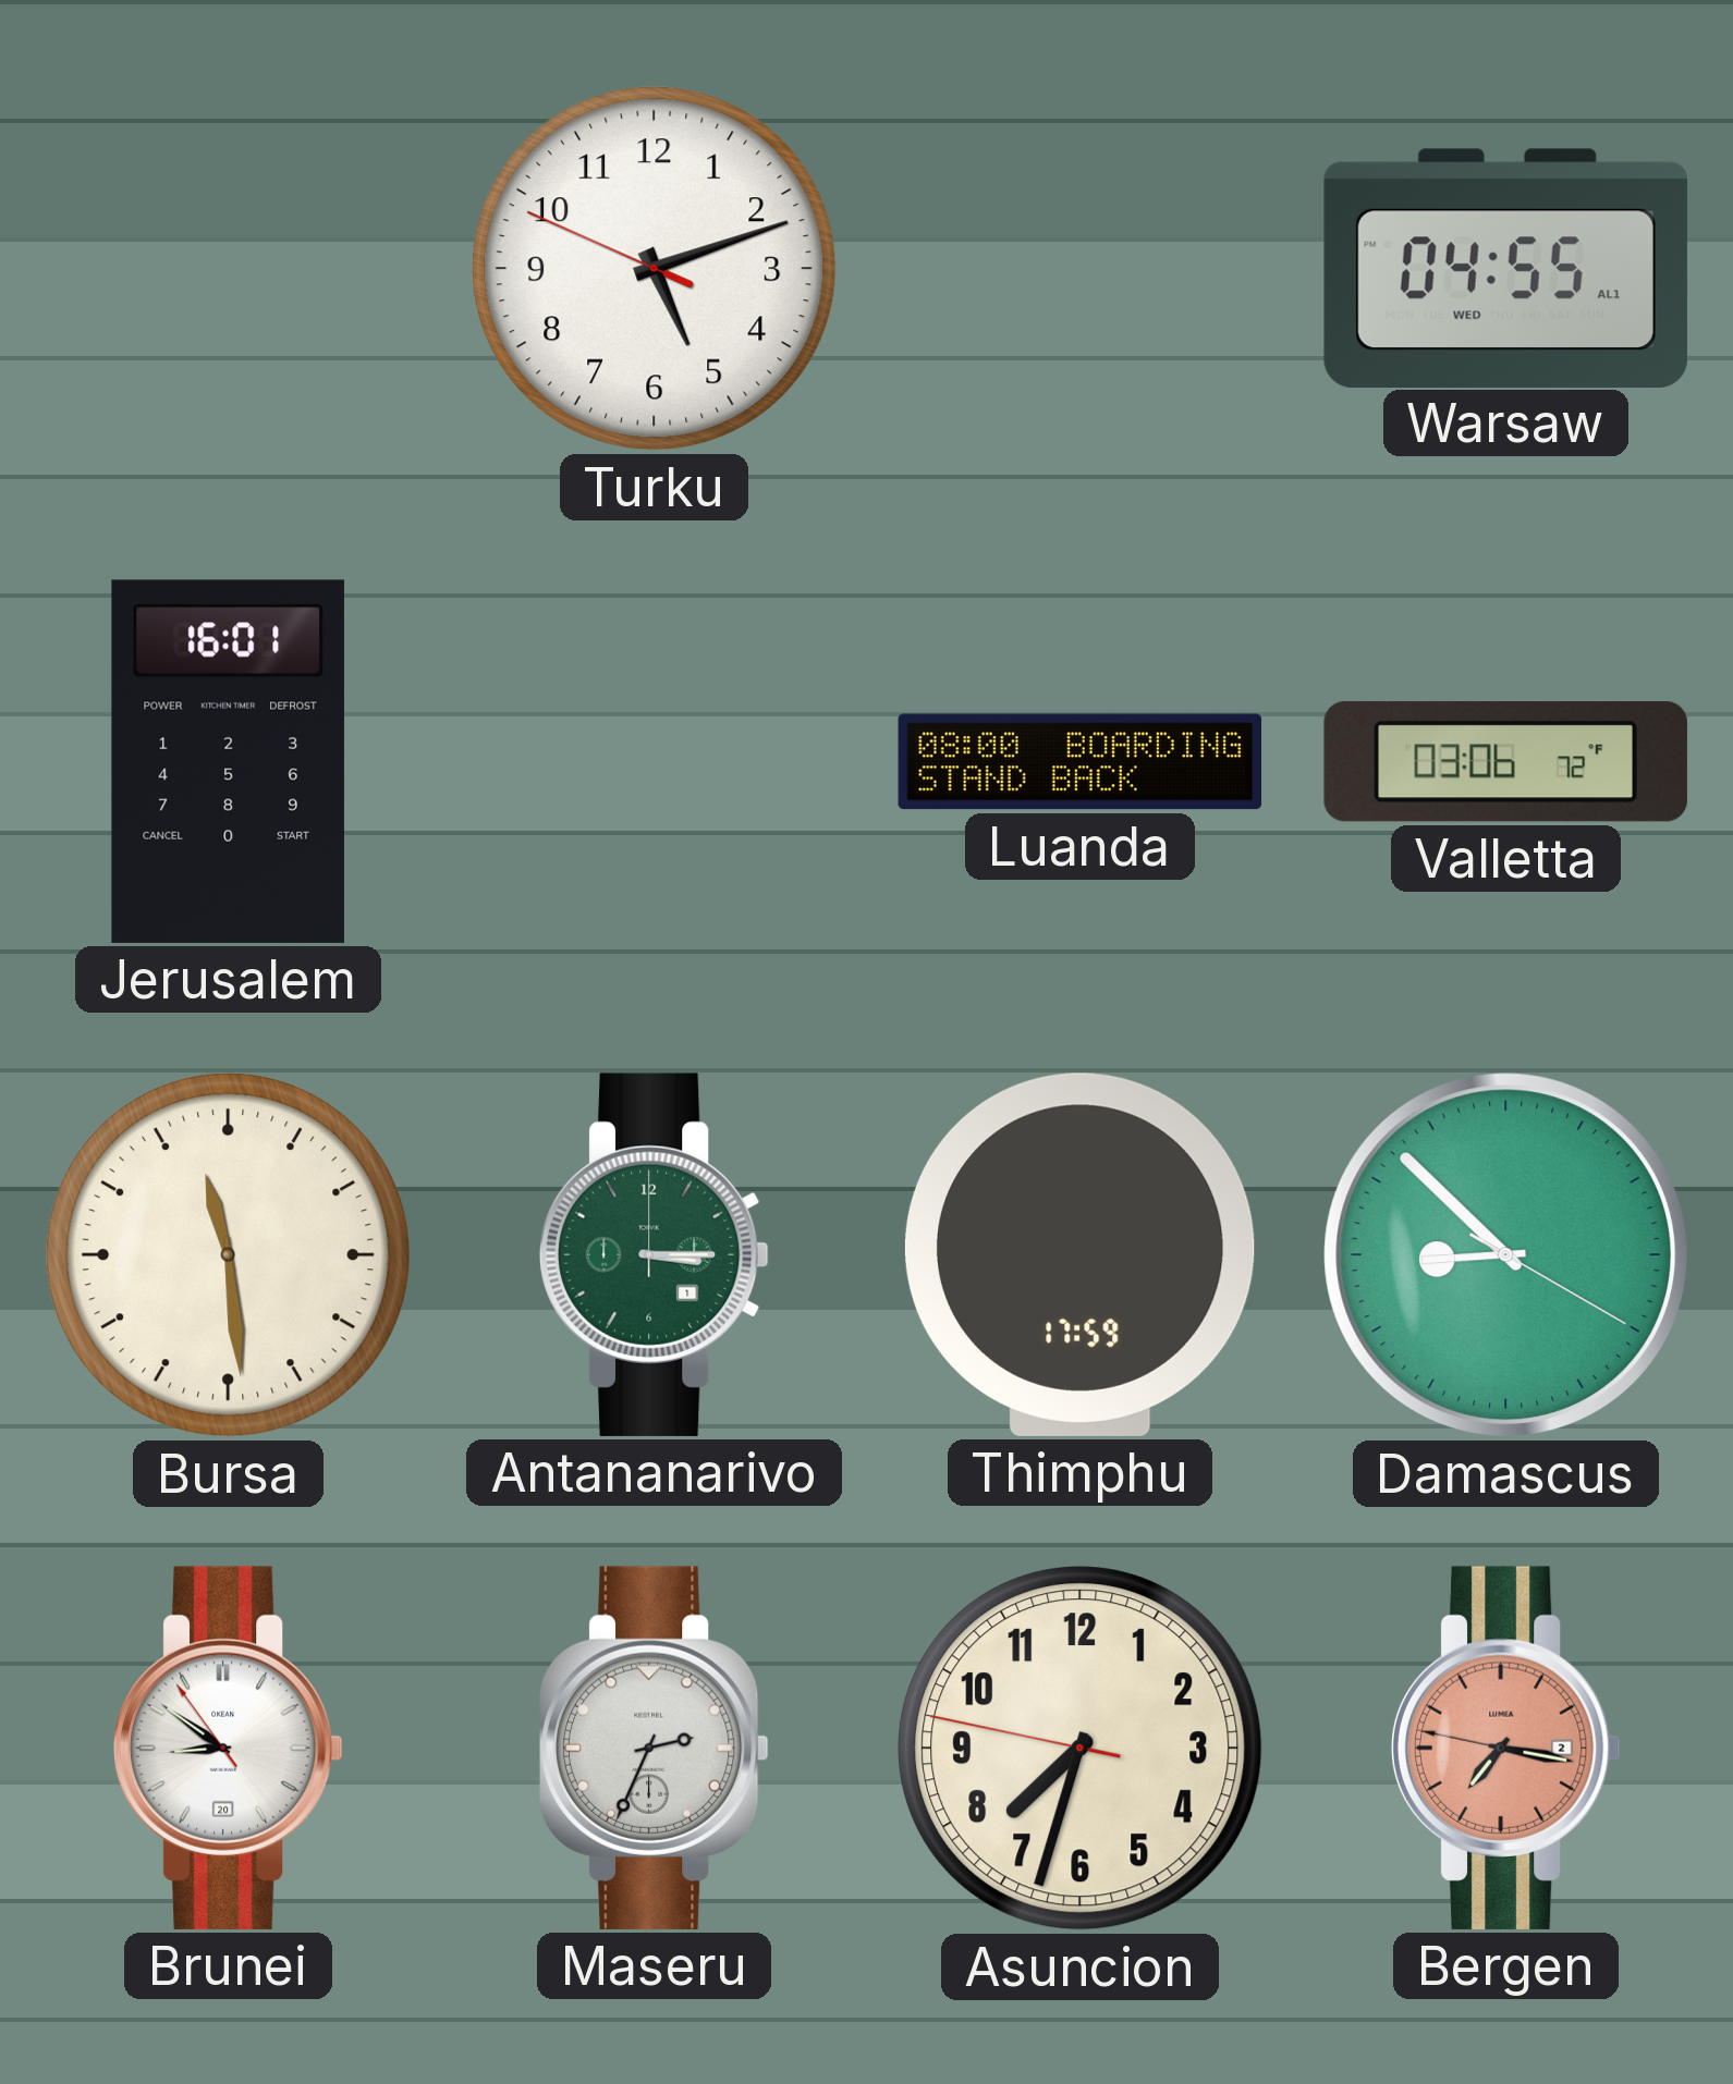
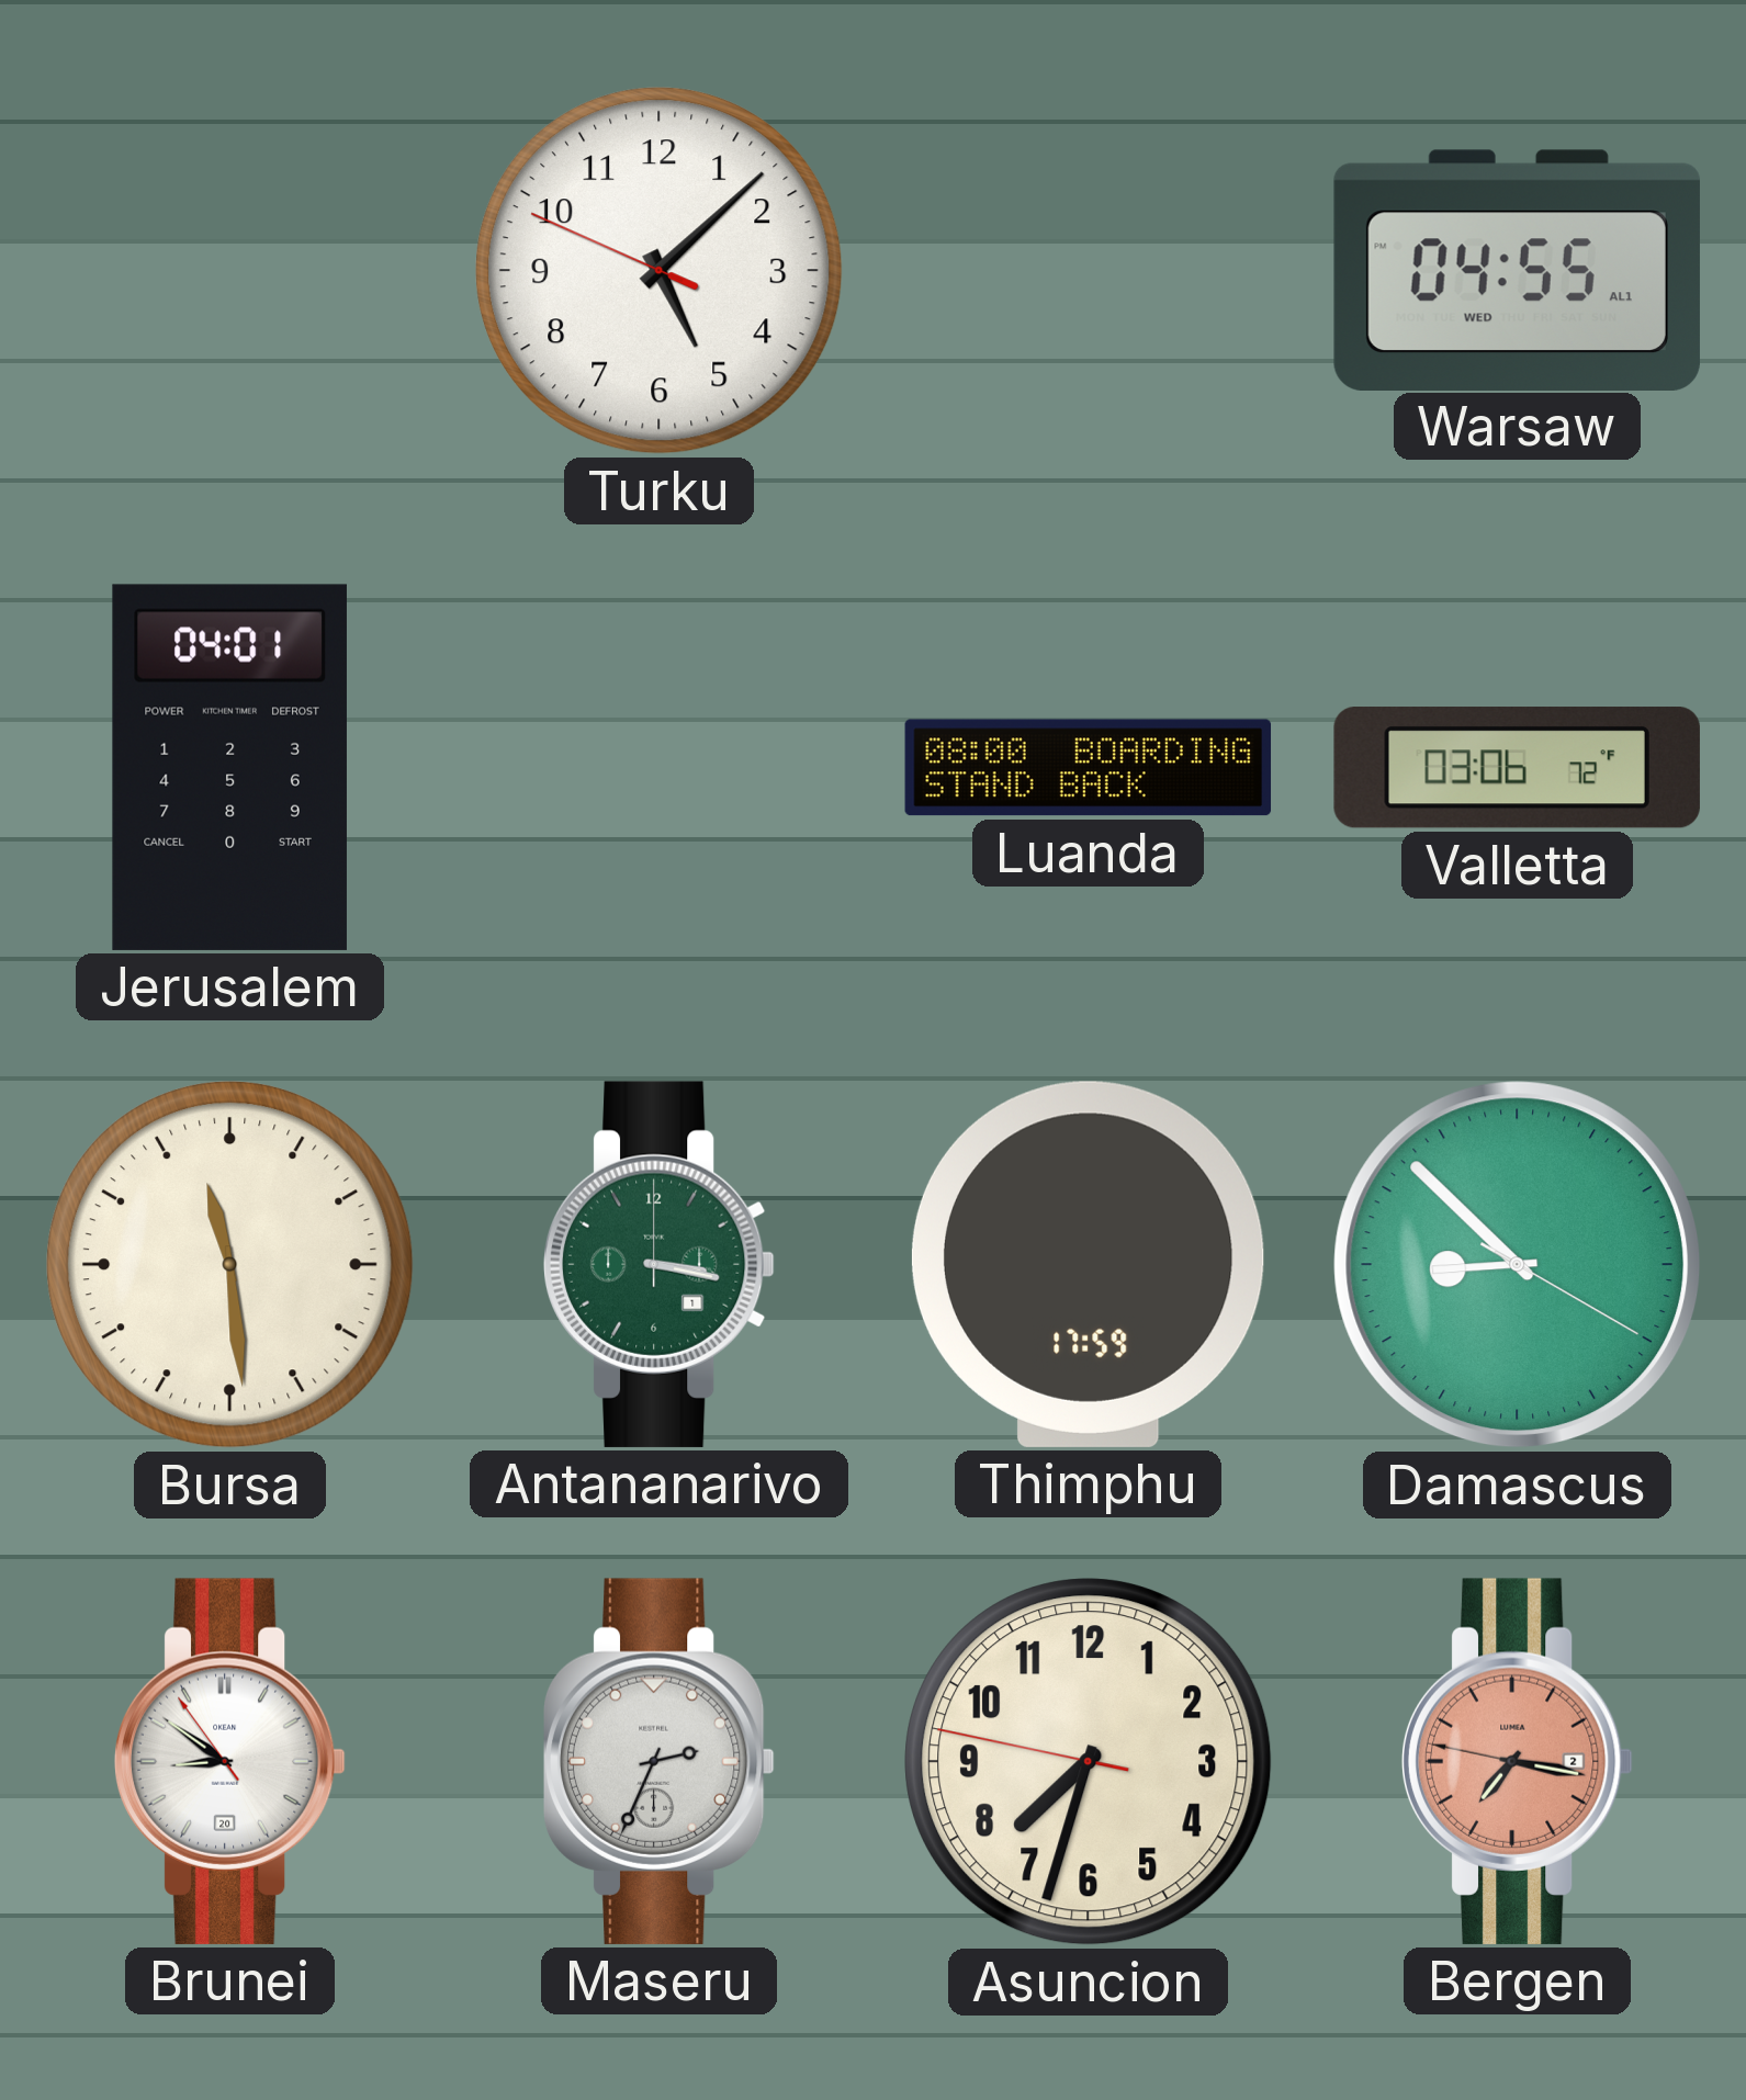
Turku: 5:11 -> 5:07
Jerusalem: 16:01 -> 04:01
Antananarivo: 3:15 -> 3:17
